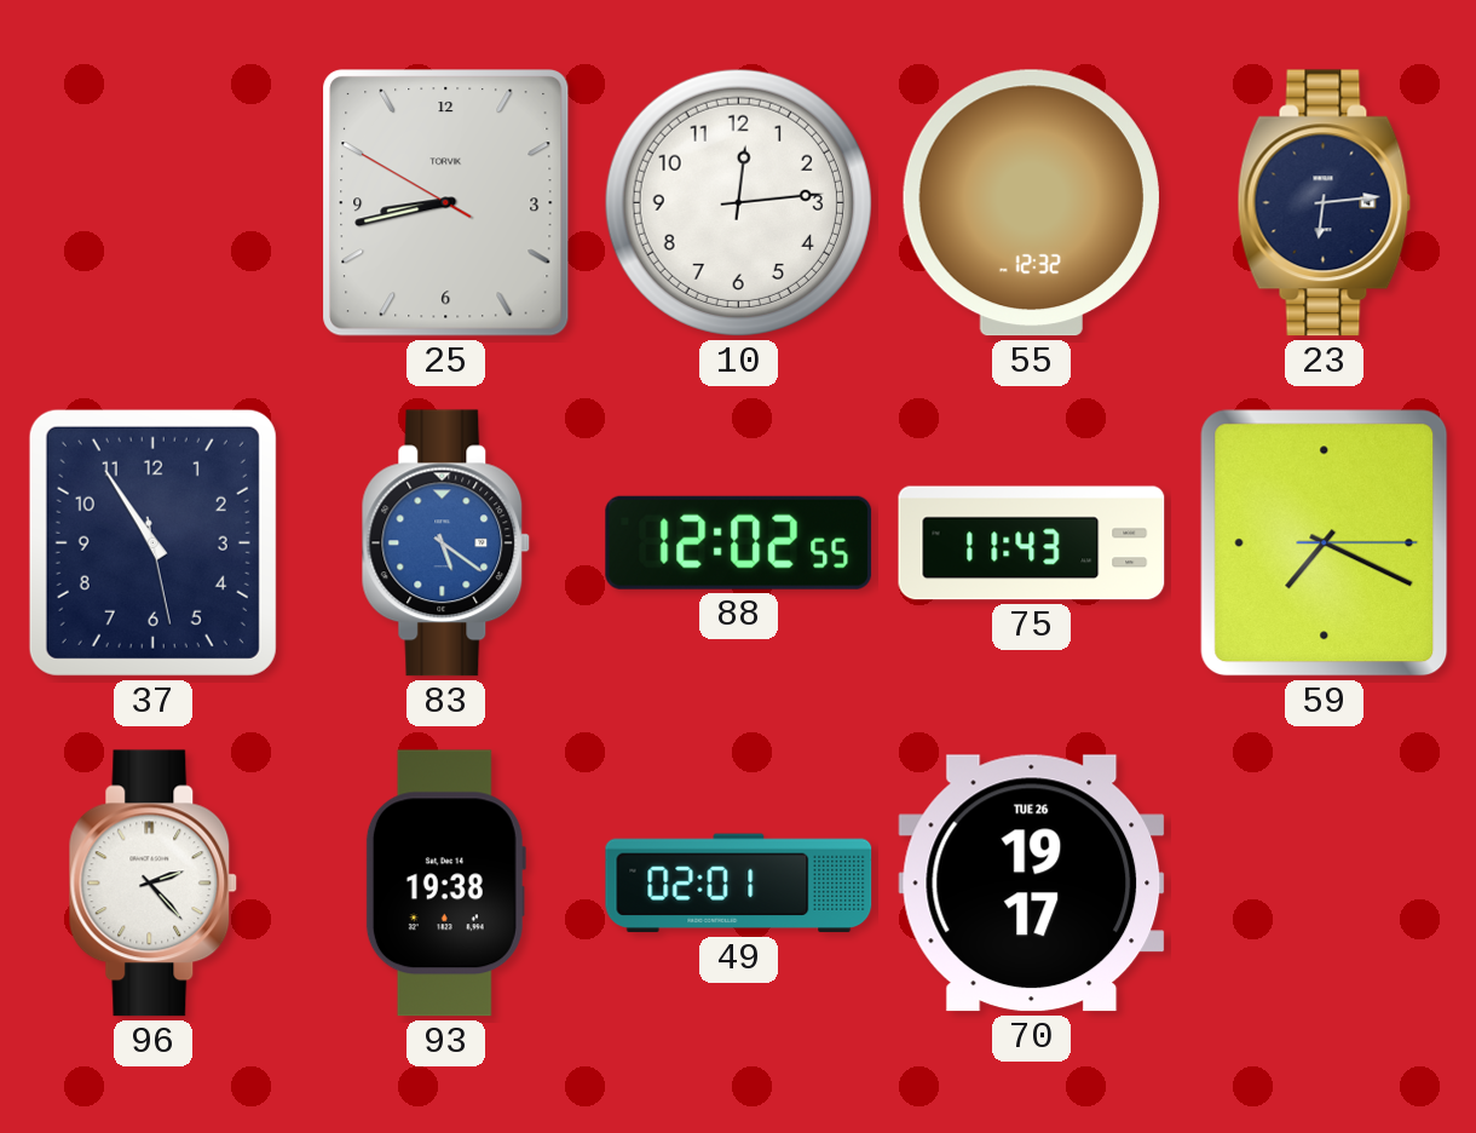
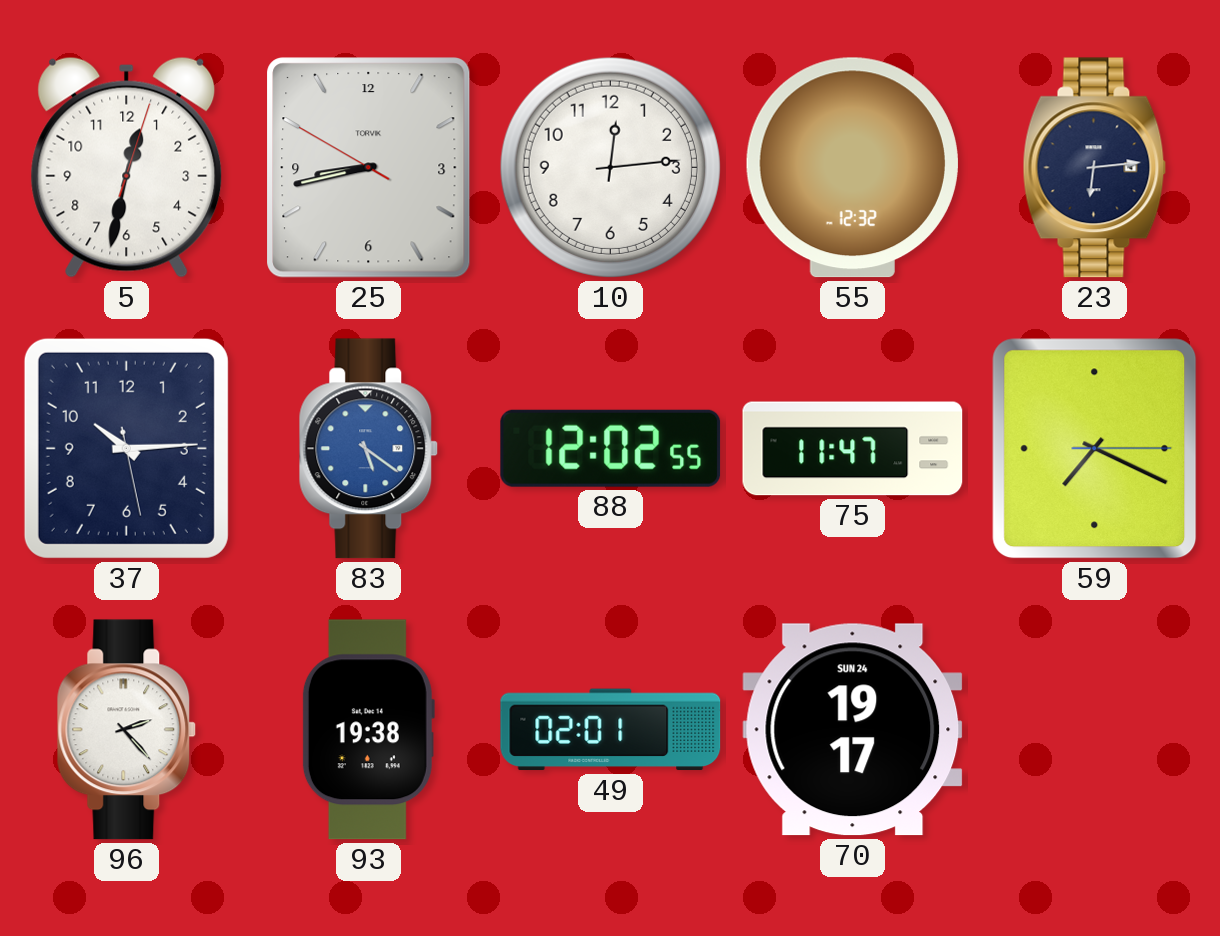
5: none -> 12:32
37: 10:54 -> 10:14
75: 11:43 -> 11:47
70 date: TUE 26 -> SUN 24
